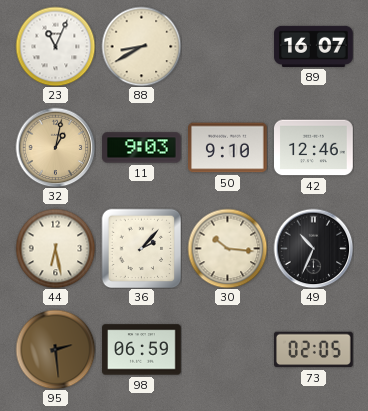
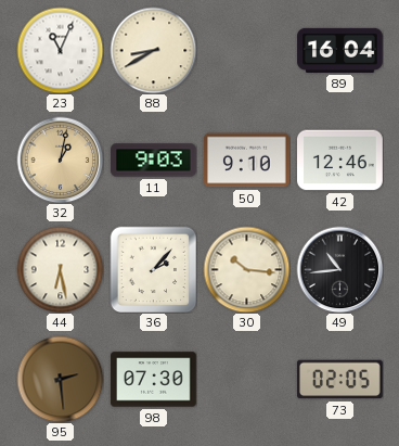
89: 16:07 -> 16:04
49: 10:34 -> 10:44
98: 06:59 -> 07:30
